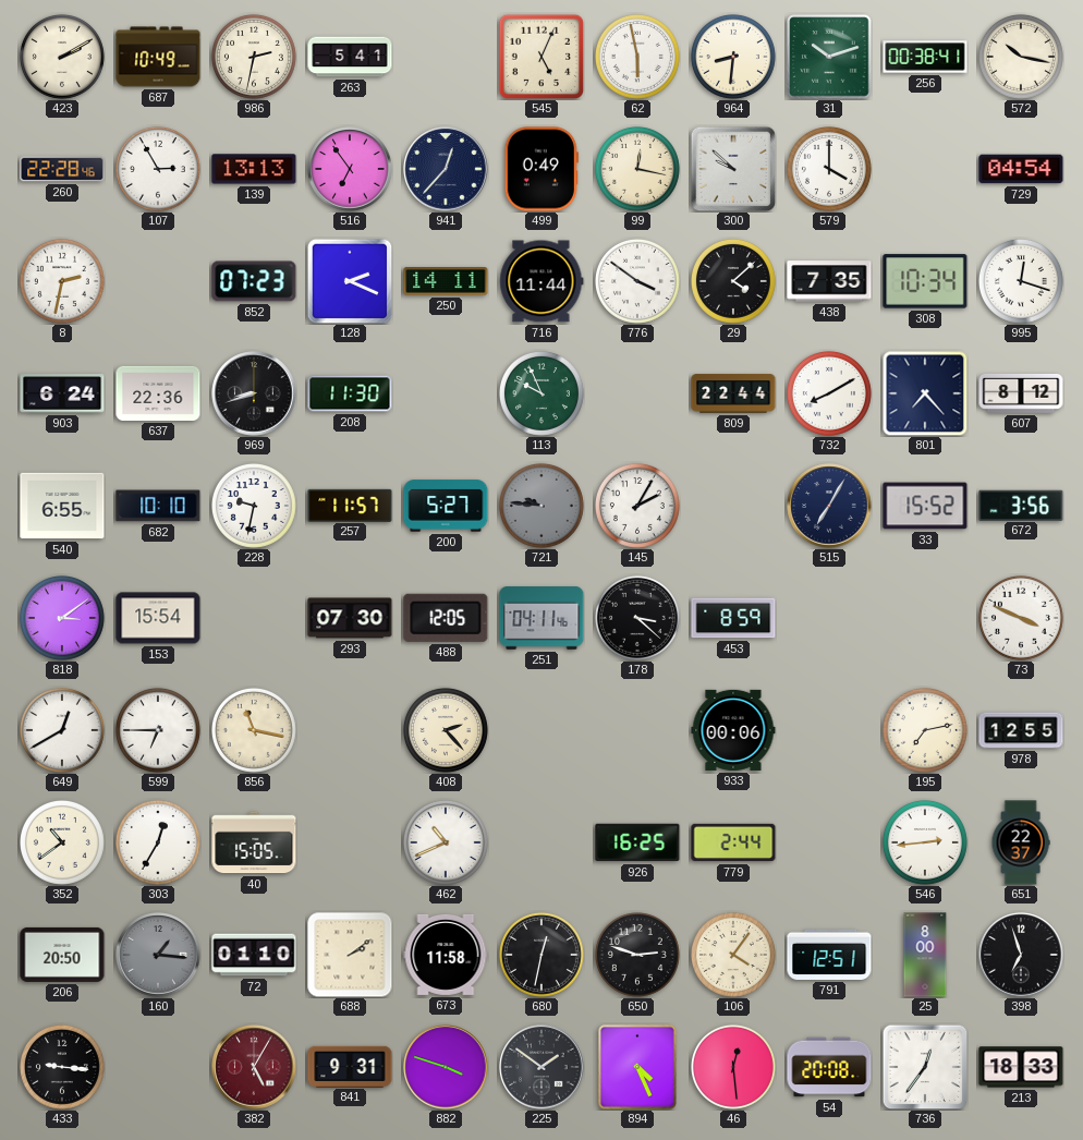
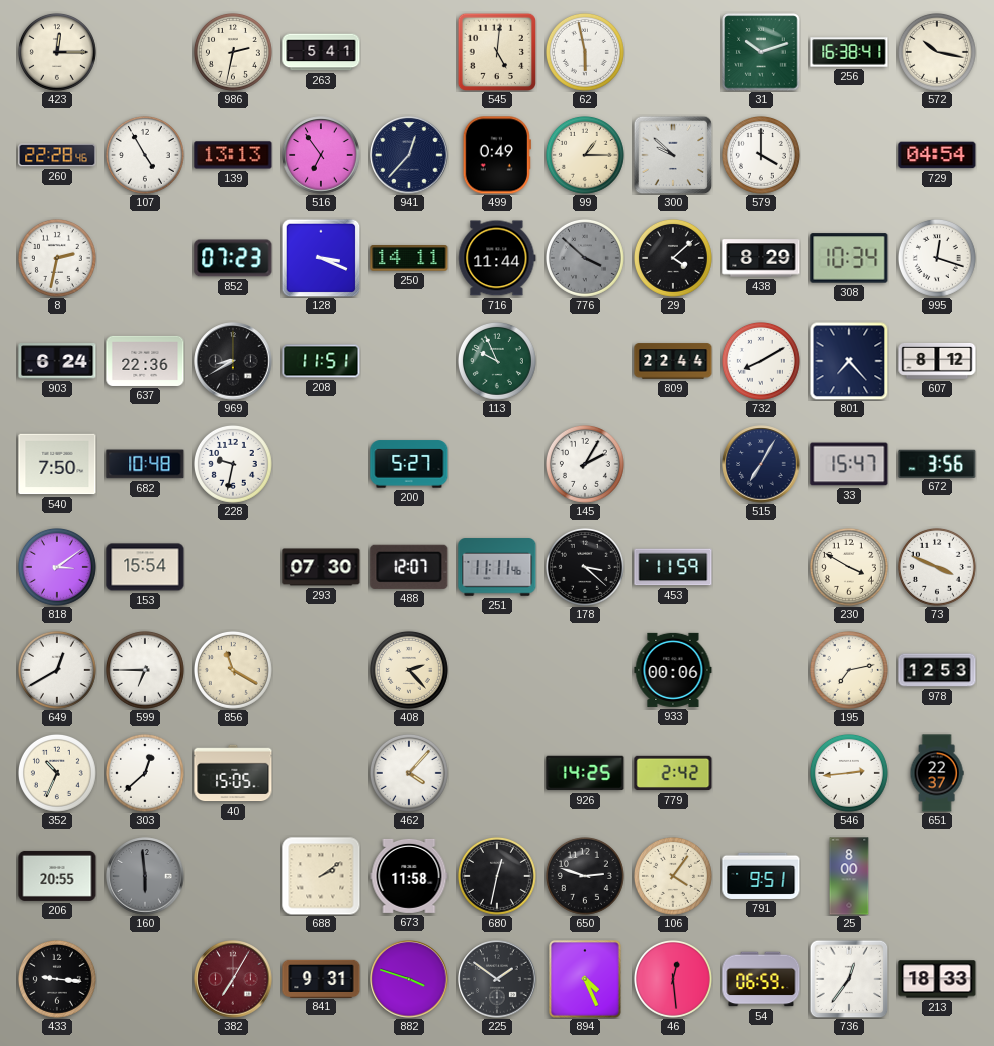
423: 2:10 -> 12:15
687: 10:49 -> none
545: 5:04 -> 5:01
964: 8:31 -> none
256: 00:38 -> 16:38
107: 2:55 -> 4:55
99: 12:17 -> 1:15
128: 2:19 -> 3:19
776: 3:51 -> 3:52
776 dial: white -> grey
438: 7:35 -> 8:29
969: 8:42 -> 8:40
208: 11:30 -> 11:51
540: 6:55 -> 7:50
682: 10:10 -> 10:48
257: 11:57 -> none
721: 9:46 -> none
33: 15:52 -> 15:47
488: 12:05 -> 12:07
251: 04:11 -> 11:11
453: 8:59 -> 11:59
230: none -> 3:50
856: 11:17 -> 11:20
978: 12:55 -> 12:53
352: 10:39 -> 10:34
303: 12:35 -> 12:38
462: 10:41 -> 4:07
926: 16:25 -> 14:25
779: 2:44 -> 2:42
206: 20:50 -> 20:55
160: 1:16 -> 5:59
72: 01:10 -> none
791: 12:51 -> 9:51
398: 6:57 -> none
382: 5:05 -> 7:05
54: 20:08 -> 06:59
